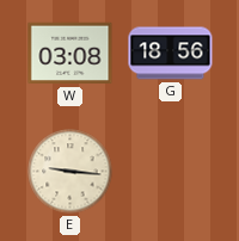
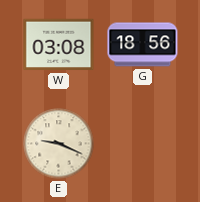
E: 9:16 -> 9:19
